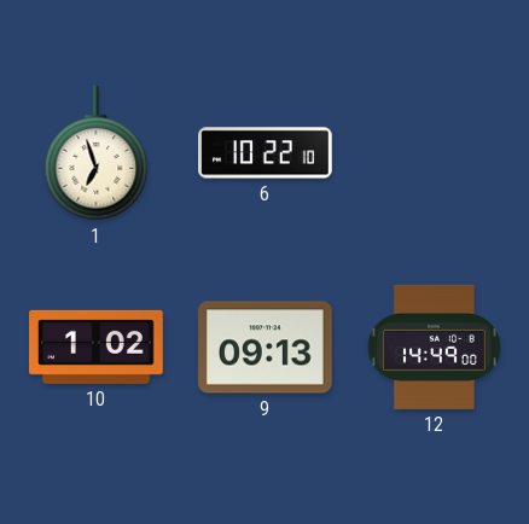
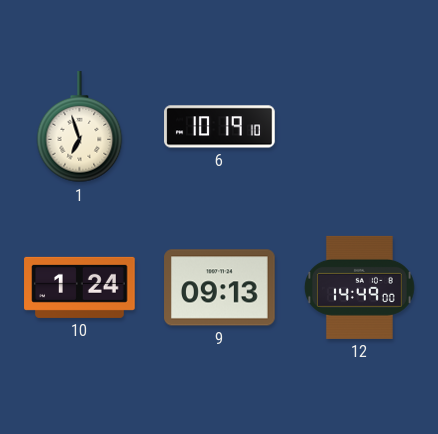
6: 10:22 -> 10:19
10: 1:02 -> 1:24
